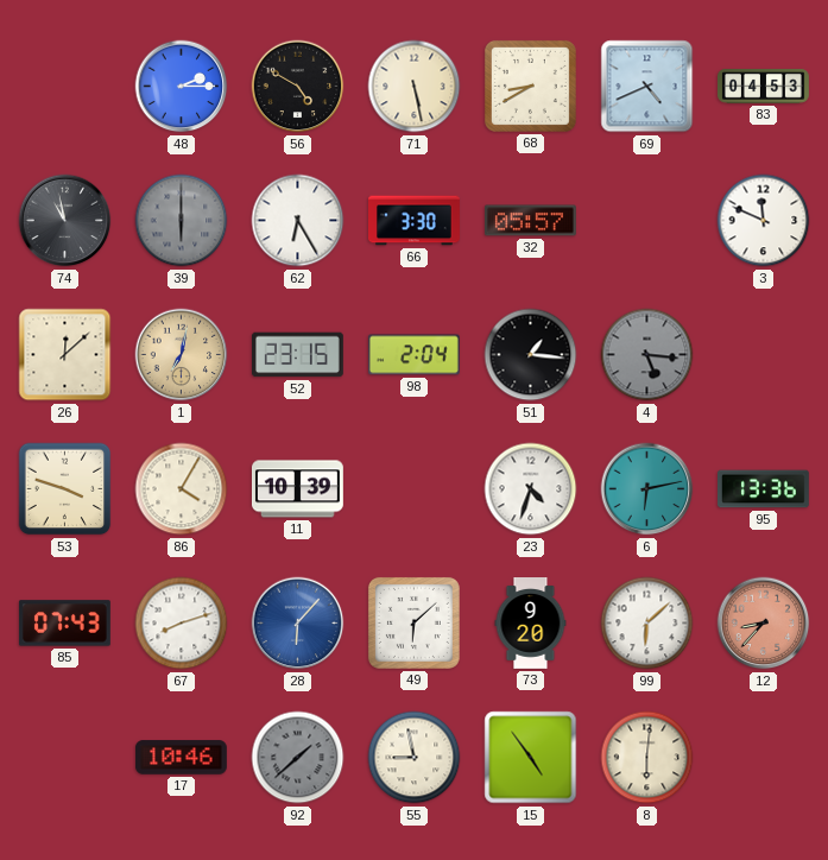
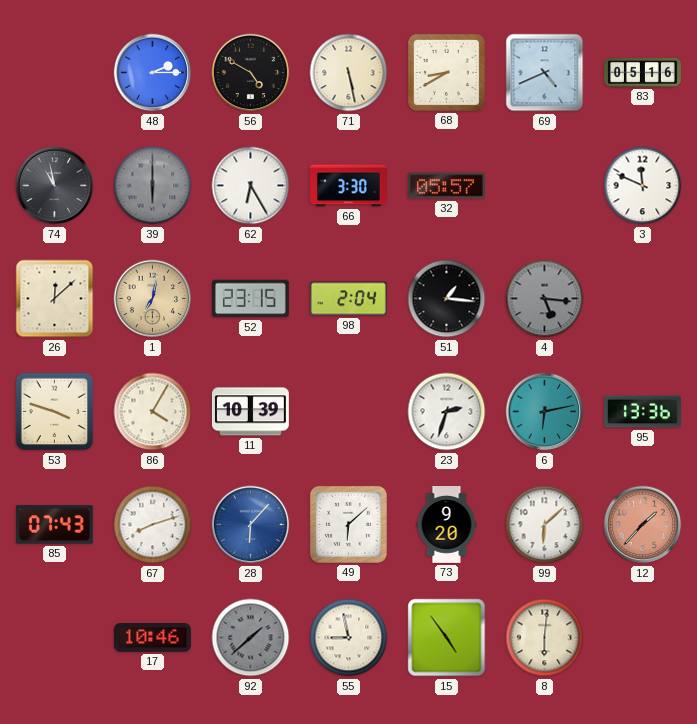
83: 04:53 -> 05:16
23: 4:33 -> 2:33
12: 8:37 -> 1:37
